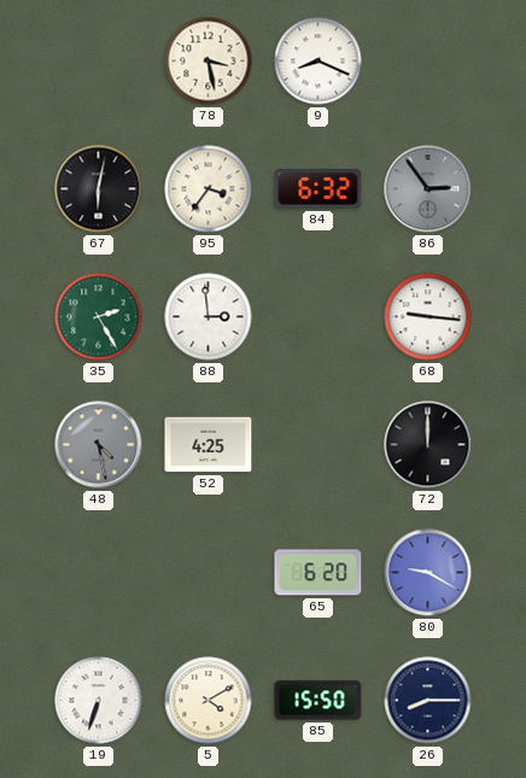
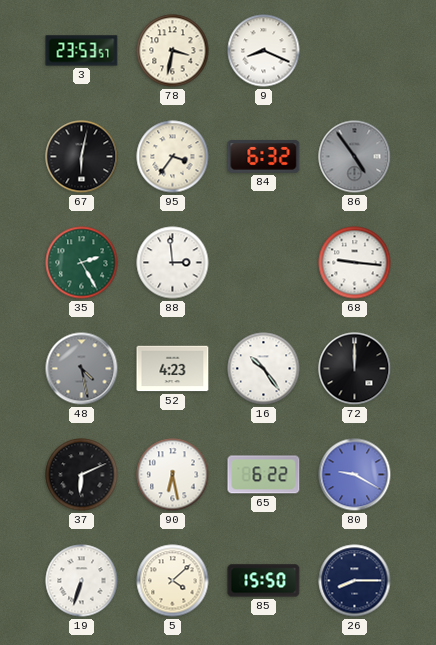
3: none -> 23:53
78: 3:28 -> 3:32
86: 2:54 -> 4:54
52: 4:25 -> 4:23
16: none -> 10:24
37: none -> 6:11
90: none -> 6:28
65: 6:20 -> 6:22
5: 4:10 -> 4:08
